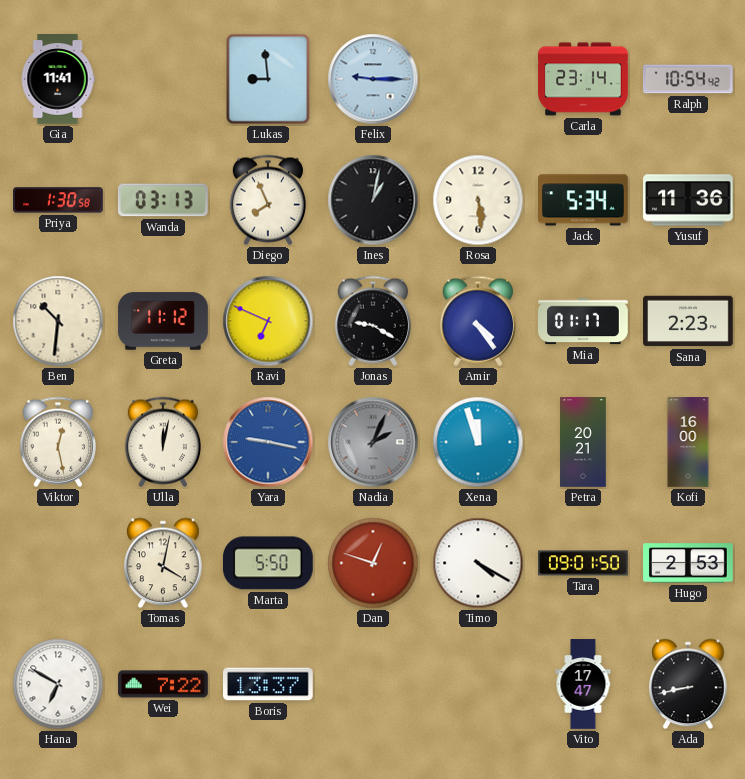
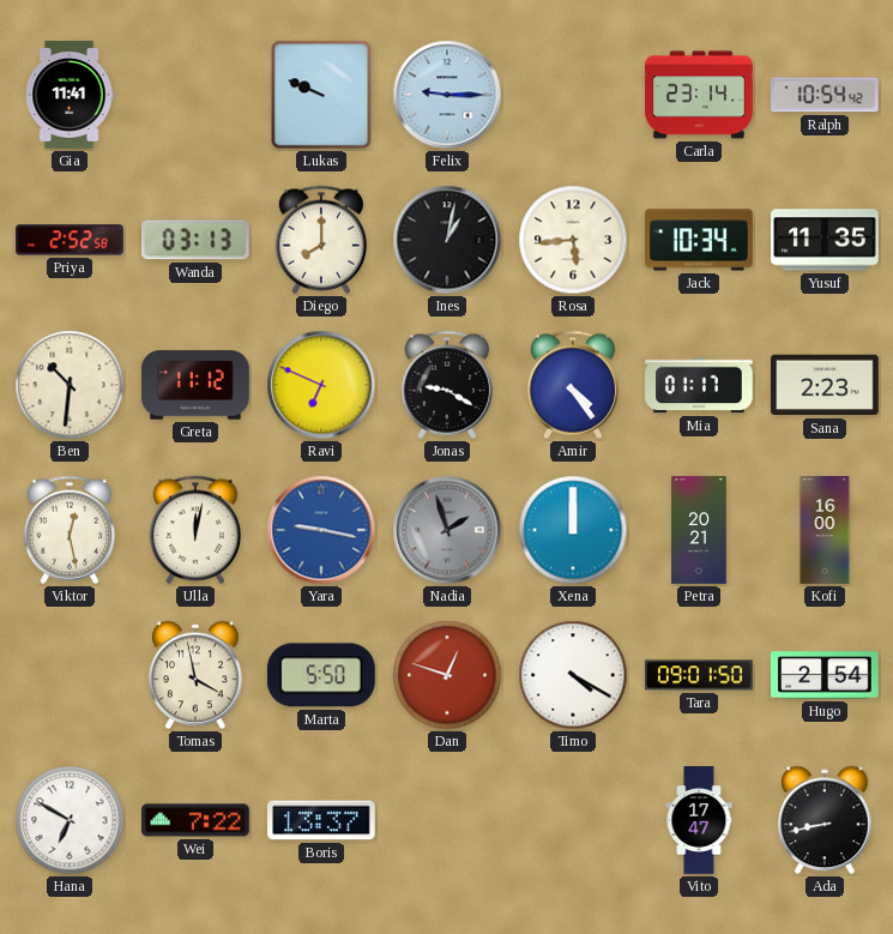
Lukas: 8:59 -> 9:49
Priya: 1:30 -> 2:52
Diego: 7:56 -> 8:00
Rosa: 5:29 -> 5:44
Jack: 5:34 -> 10:34
Yusuf: 11:36 -> 11:35
Nadia: 2:04 -> 1:57
Xena: 11:57 -> 12:00
Tomas: 4:02 -> 3:58
Hugo: 2:53 -> 2:54
